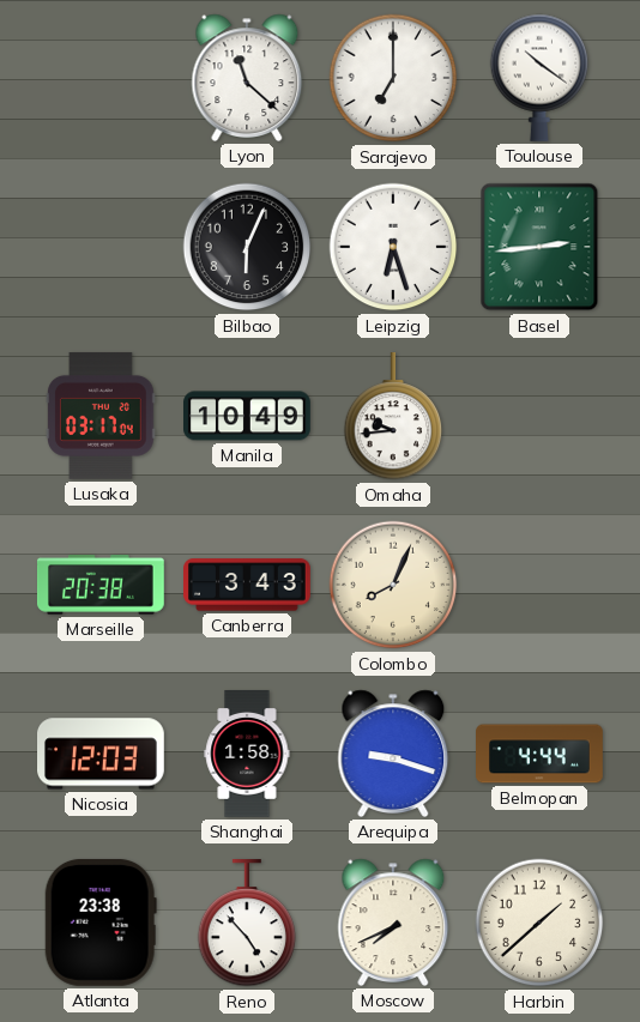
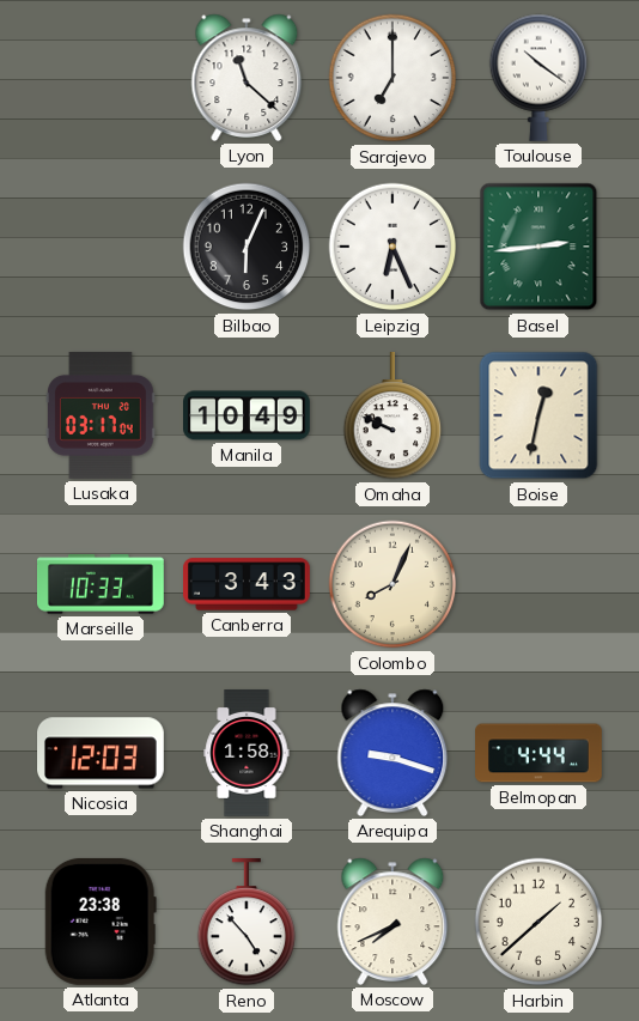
Leipzig: 6:27 -> 6:26
Omaha: 9:44 -> 9:49
Boise: none -> 12:32
Marseille: 20:38 -> 10:33
